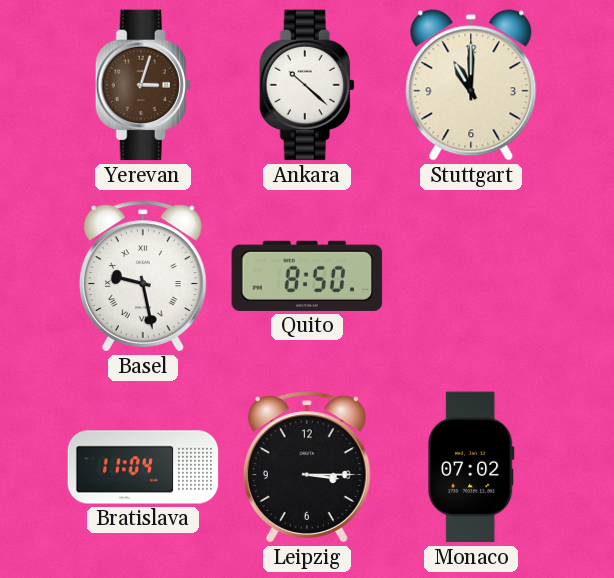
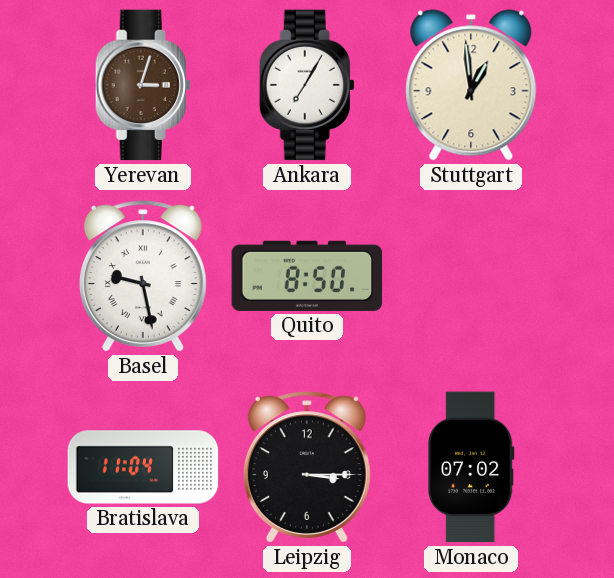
Ankara: 10:22 -> 7:05
Stuttgart: 11:00 -> 12:59
